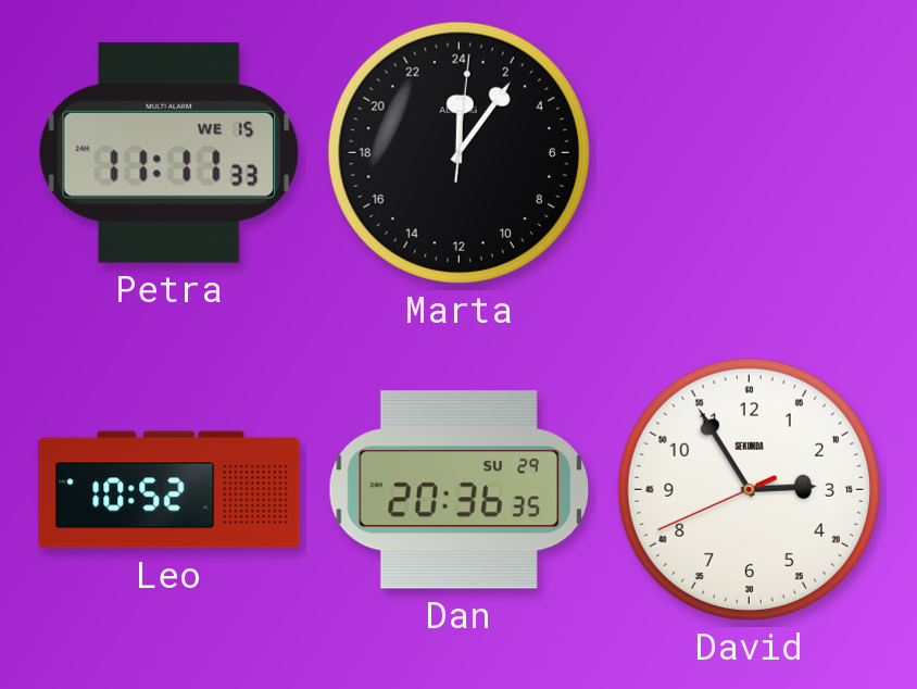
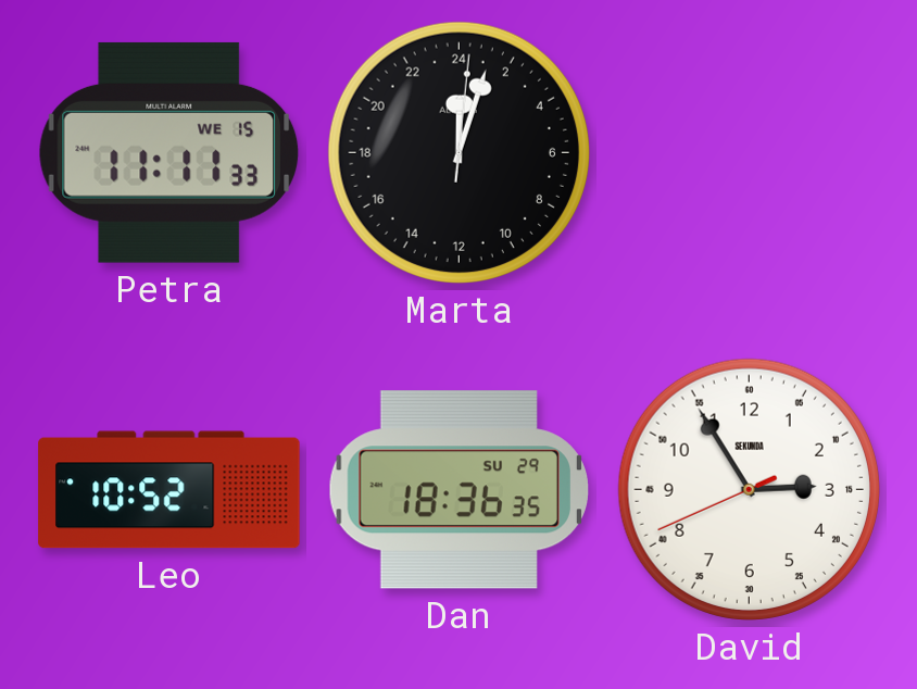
Marta: 0:06 -> 0:03
Dan: 20:36 -> 18:36
